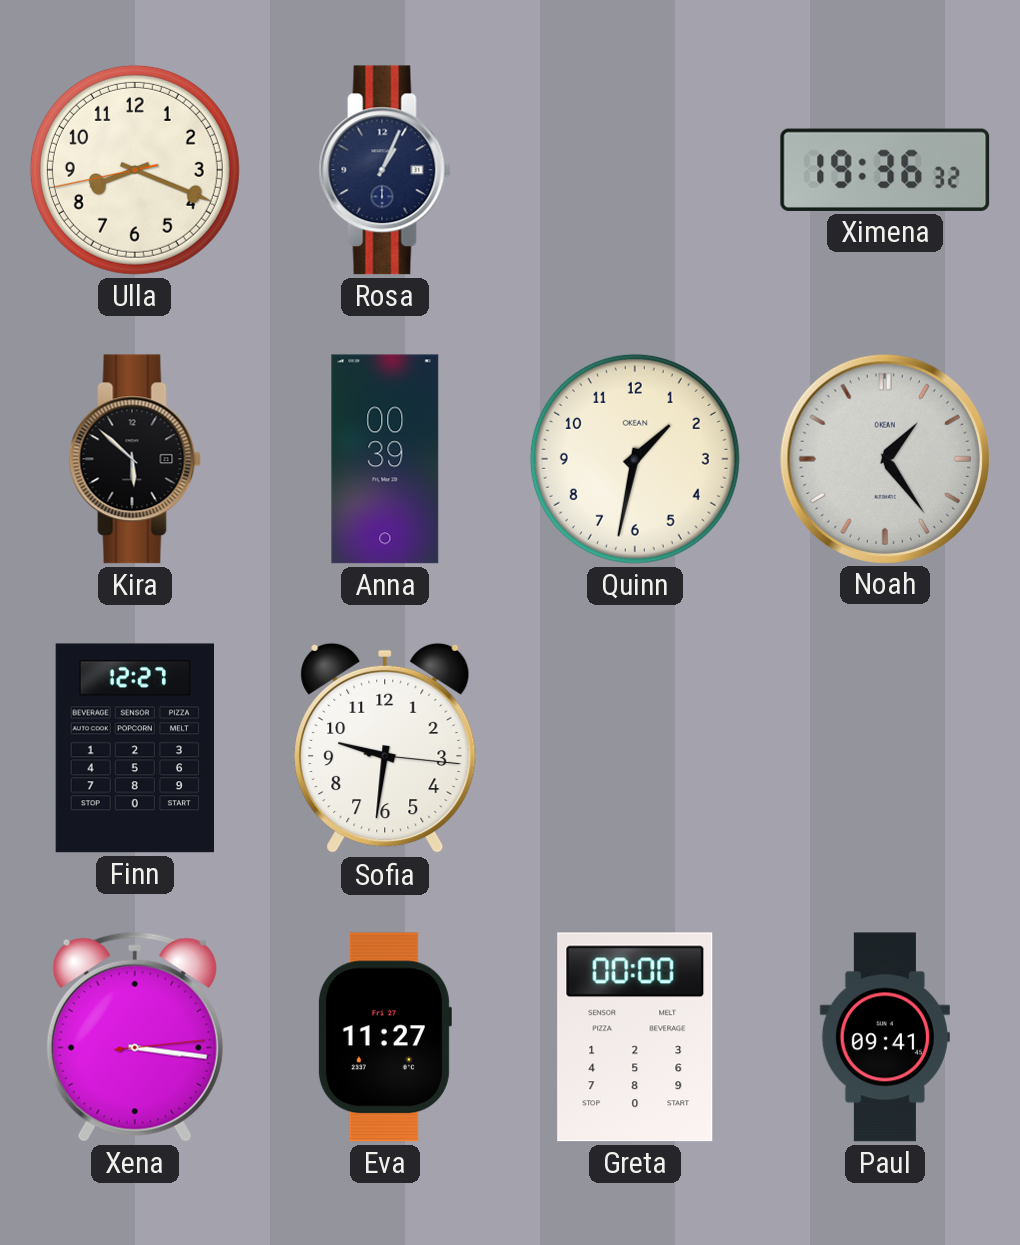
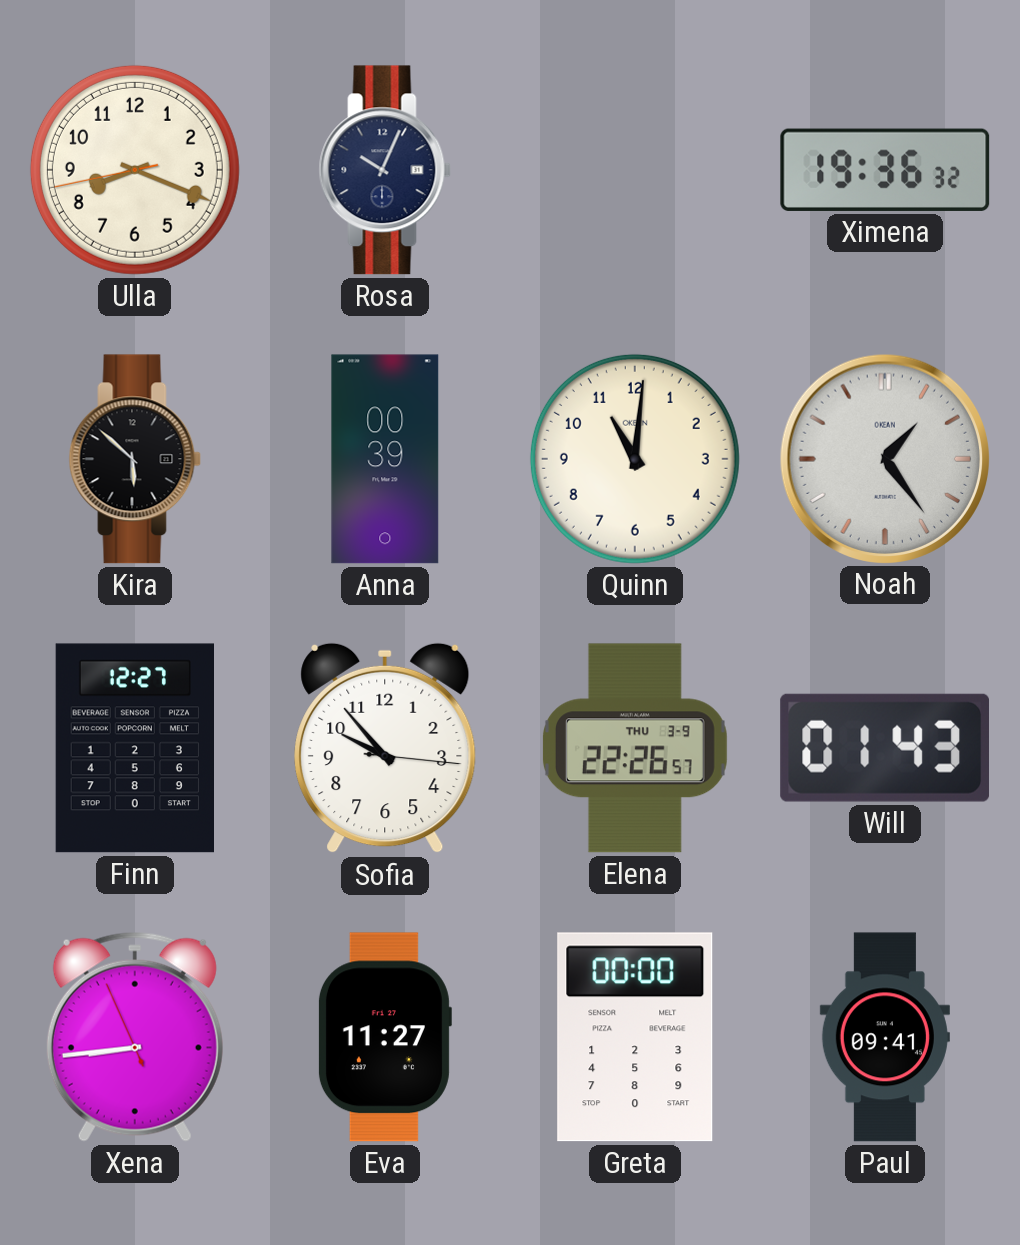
Rosa: 1:04 -> 10:04
Quinn: 1:32 -> 11:01
Sofia: 9:31 -> 9:53
Elena: none -> 22:26
Will: none -> 01:43
Xena: 3:16 -> 8:43
